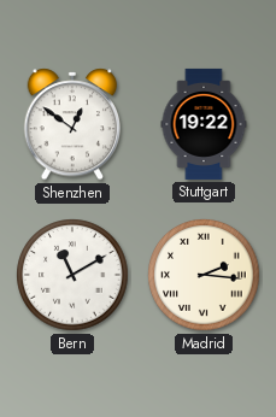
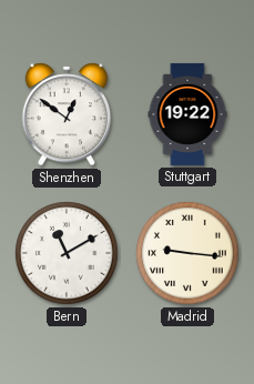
Madrid: 2:16 -> 9:16
